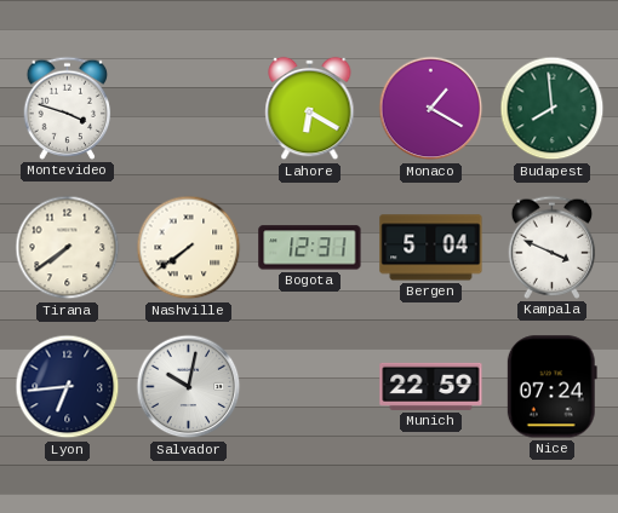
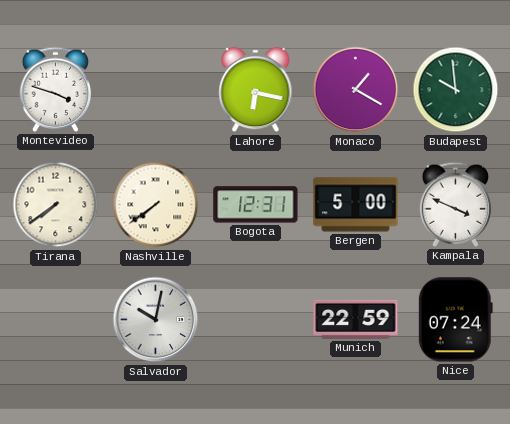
Lahore: 6:20 -> 6:17
Budapest: 7:59 -> 9:59
Bergen: 5:04 -> 5:00
Lyon: 6:44 -> none
